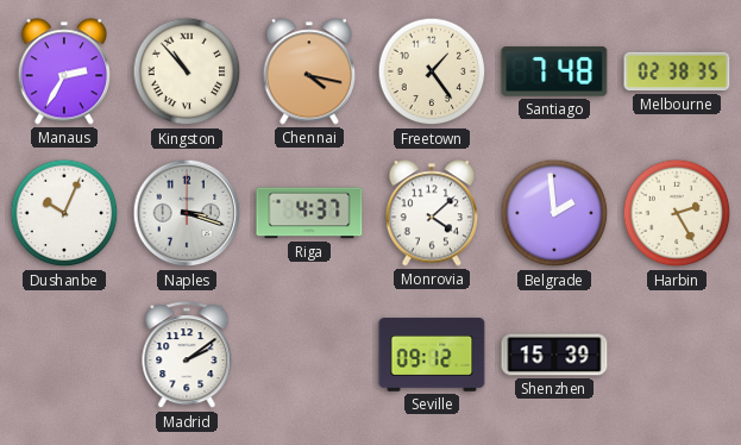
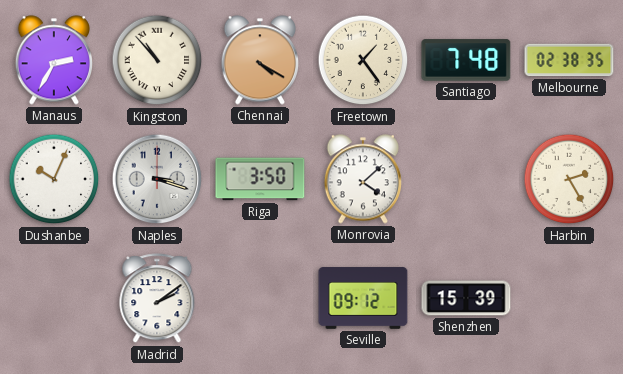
Chennai: 4:17 -> 4:20
Riga: 4:37 -> 3:50
Belgrade: 1:59 -> none
